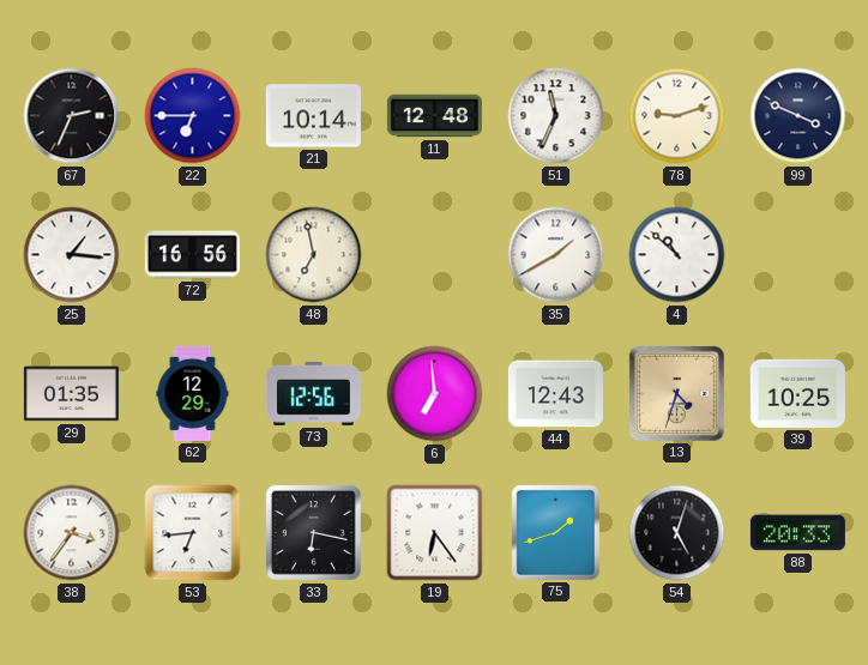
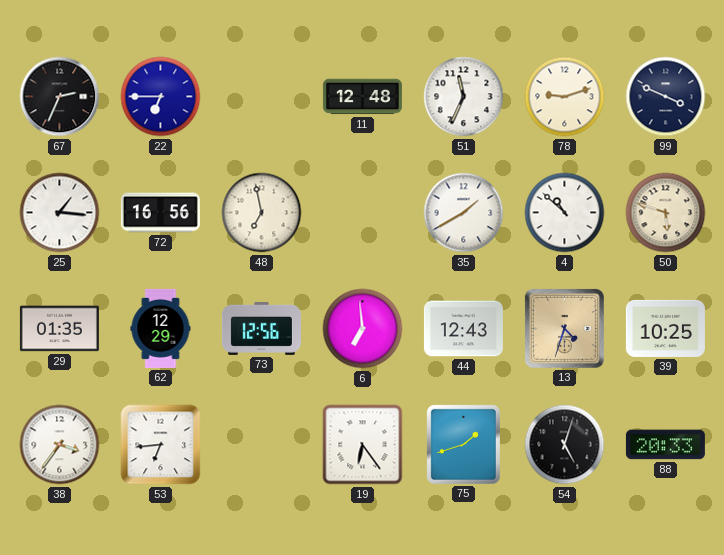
21: 10:14 -> none
50: none -> 5:48
33: 6:17 -> none
